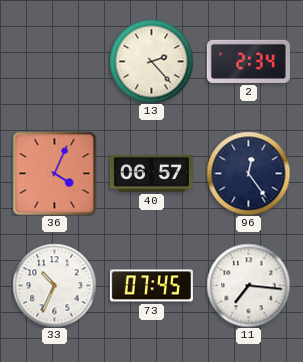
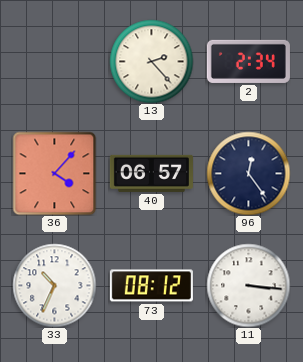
36: 4:04 -> 4:07
73: 07:45 -> 08:12
11: 7:16 -> 3:16
